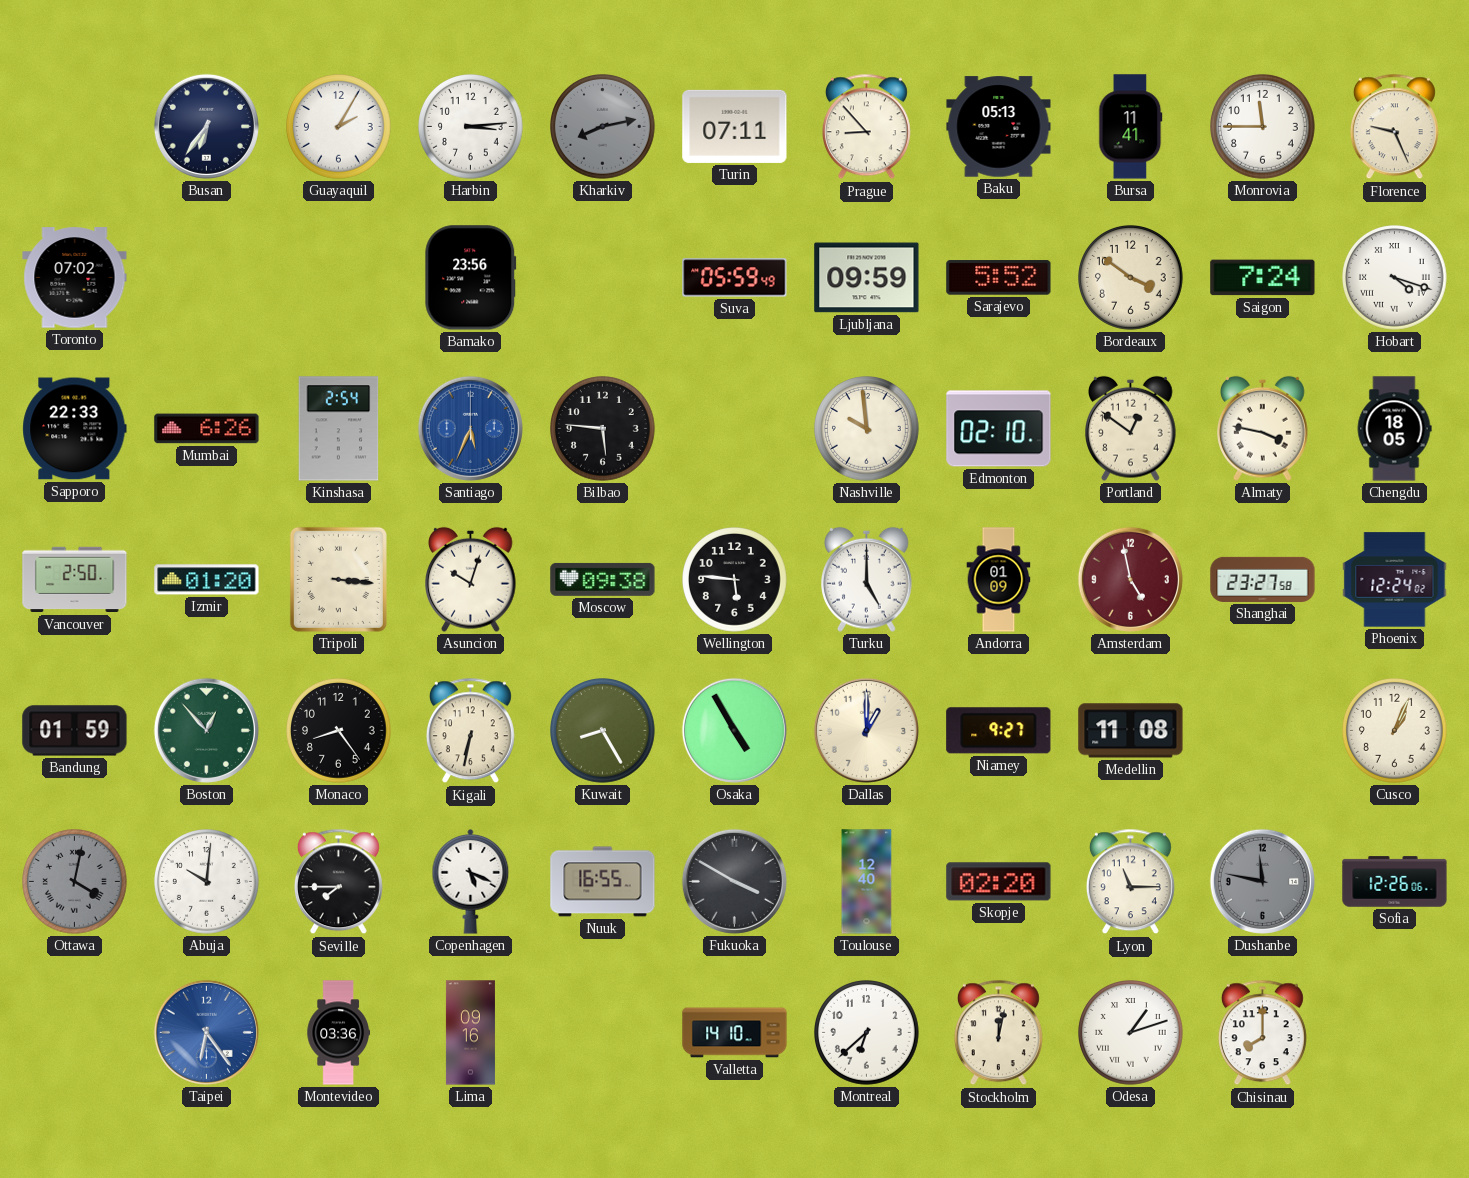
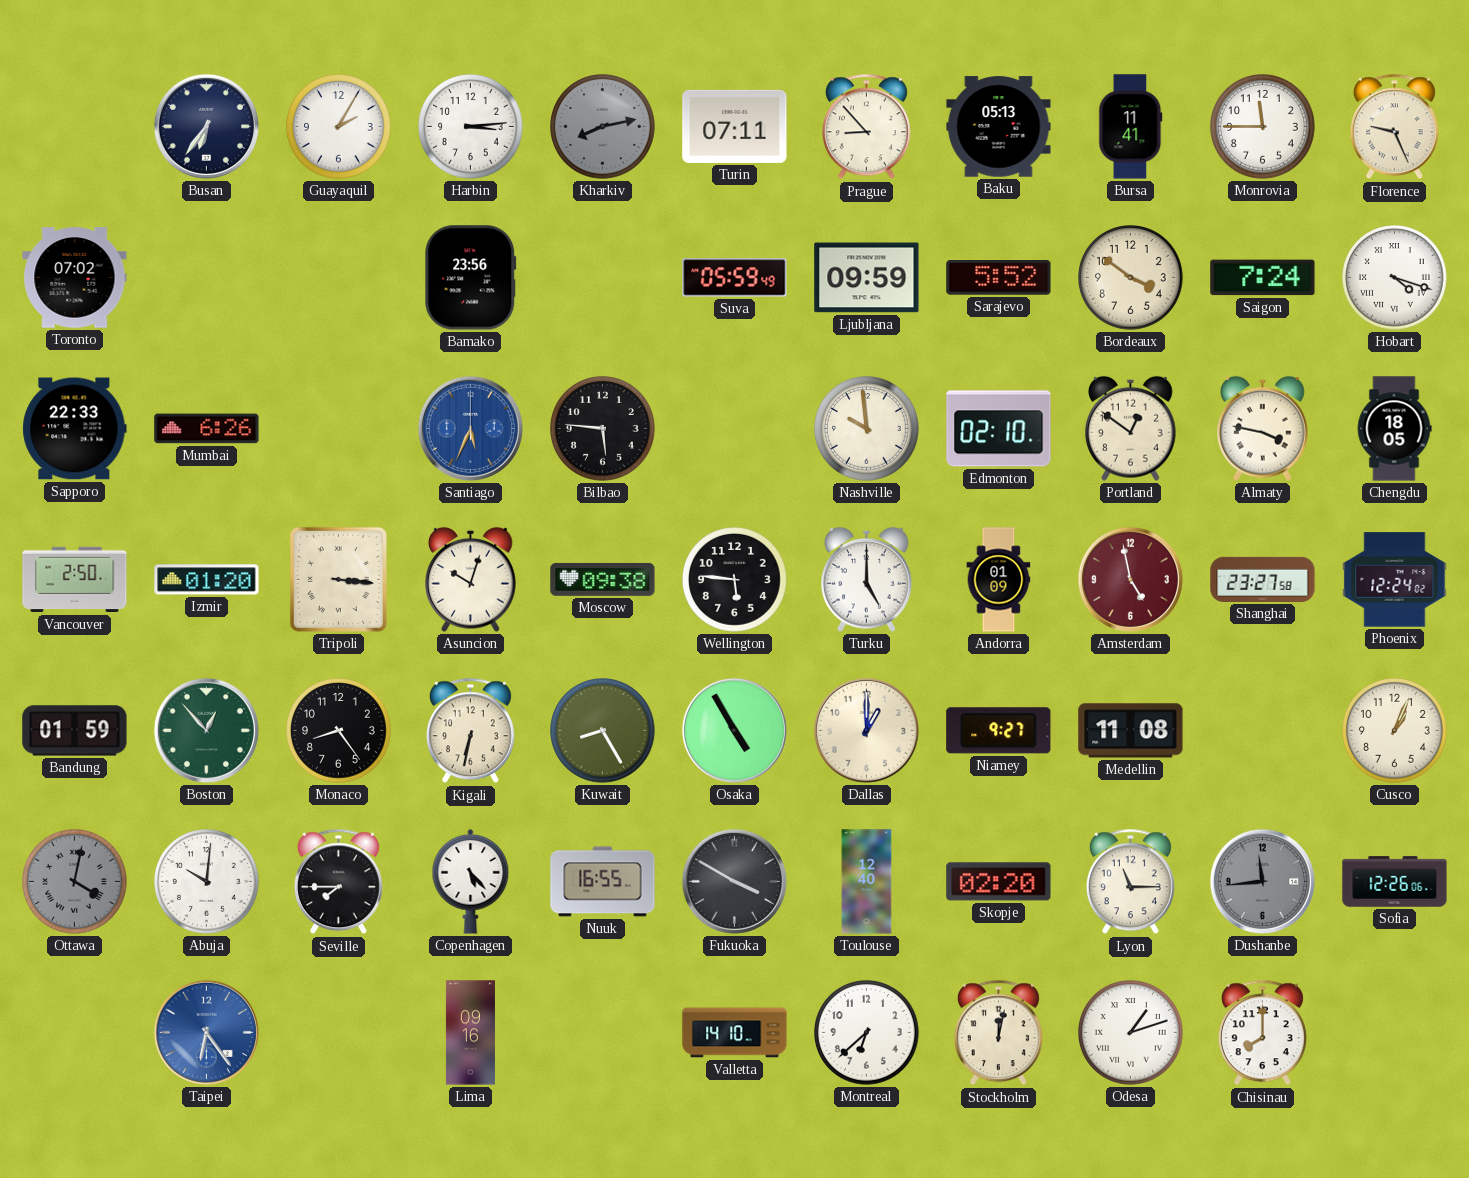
Kinshasa: 2:54 -> none
Copenhagen: 5:19 -> 5:23
Dushanbe: 11:47 -> 11:44
Montevideo: 03:36 -> none
